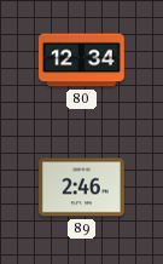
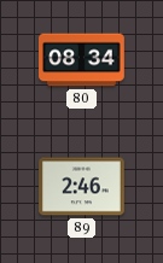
80: 12:34 -> 08:34
